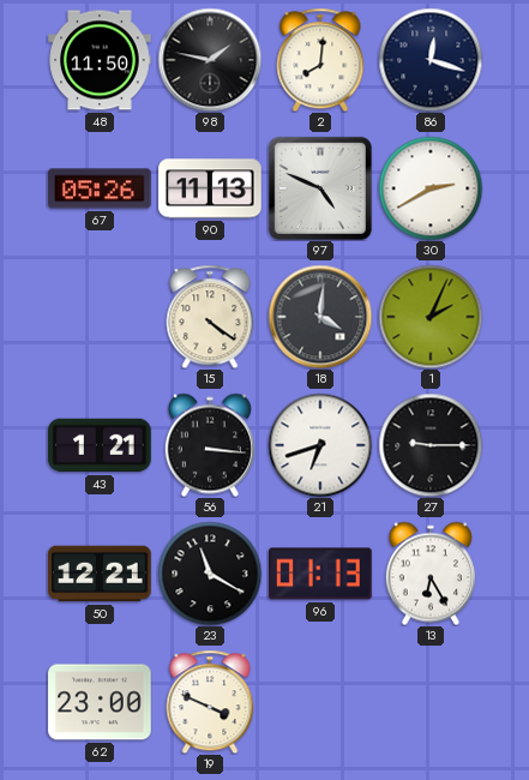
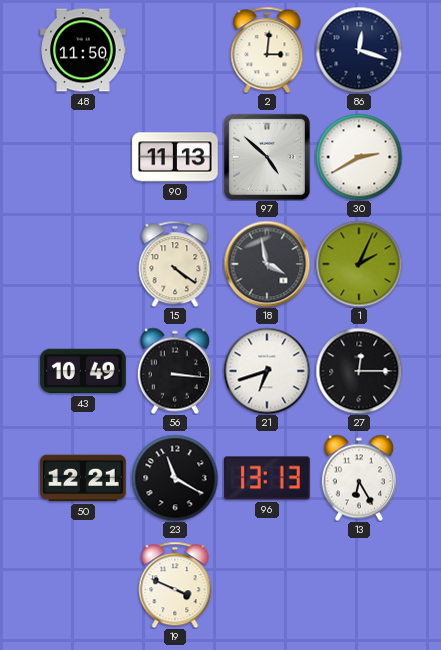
98: 1:47 -> none
2: 8:01 -> 3:01
67: 05:26 -> none
97: 4:49 -> 4:52
18: 4:01 -> 3:58
43: 1:21 -> 10:49
27: 9:15 -> 12:15
96: 01:13 -> 13:13
62: 23:00 -> none
